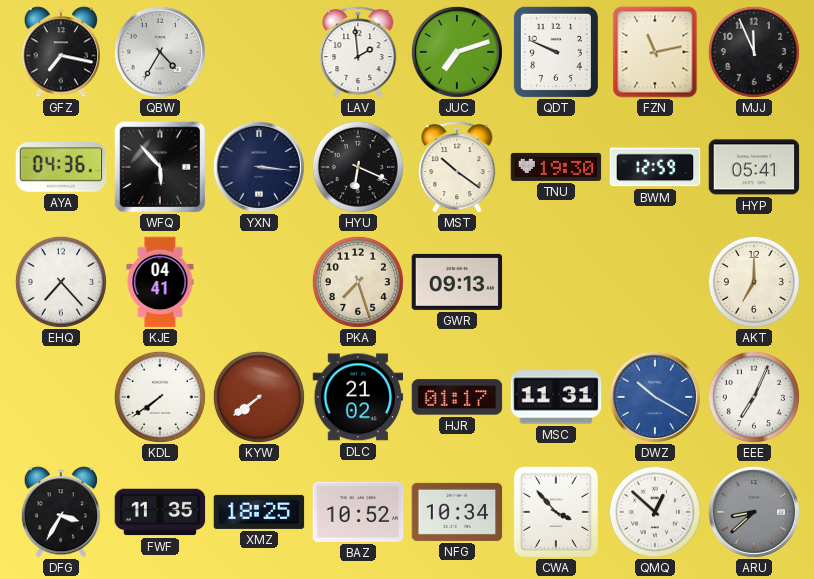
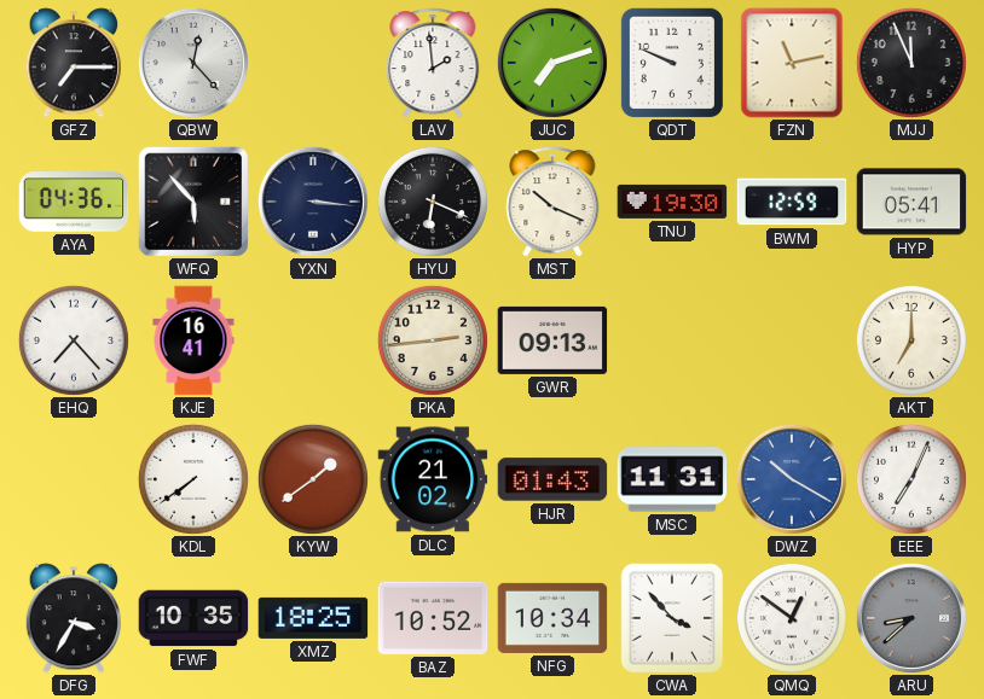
GFZ: 7:17 -> 7:15
QBW: 4:35 -> 12:23
MST: 10:21 -> 10:19
KJE: 04:41 -> 16:41
PKA: 7:27 -> 2:44
KYW: 7:39 -> 1:39
HJR: 01:17 -> 01:43
FWF: 11:35 -> 10:35
QMQ: 12:52 -> 12:51
